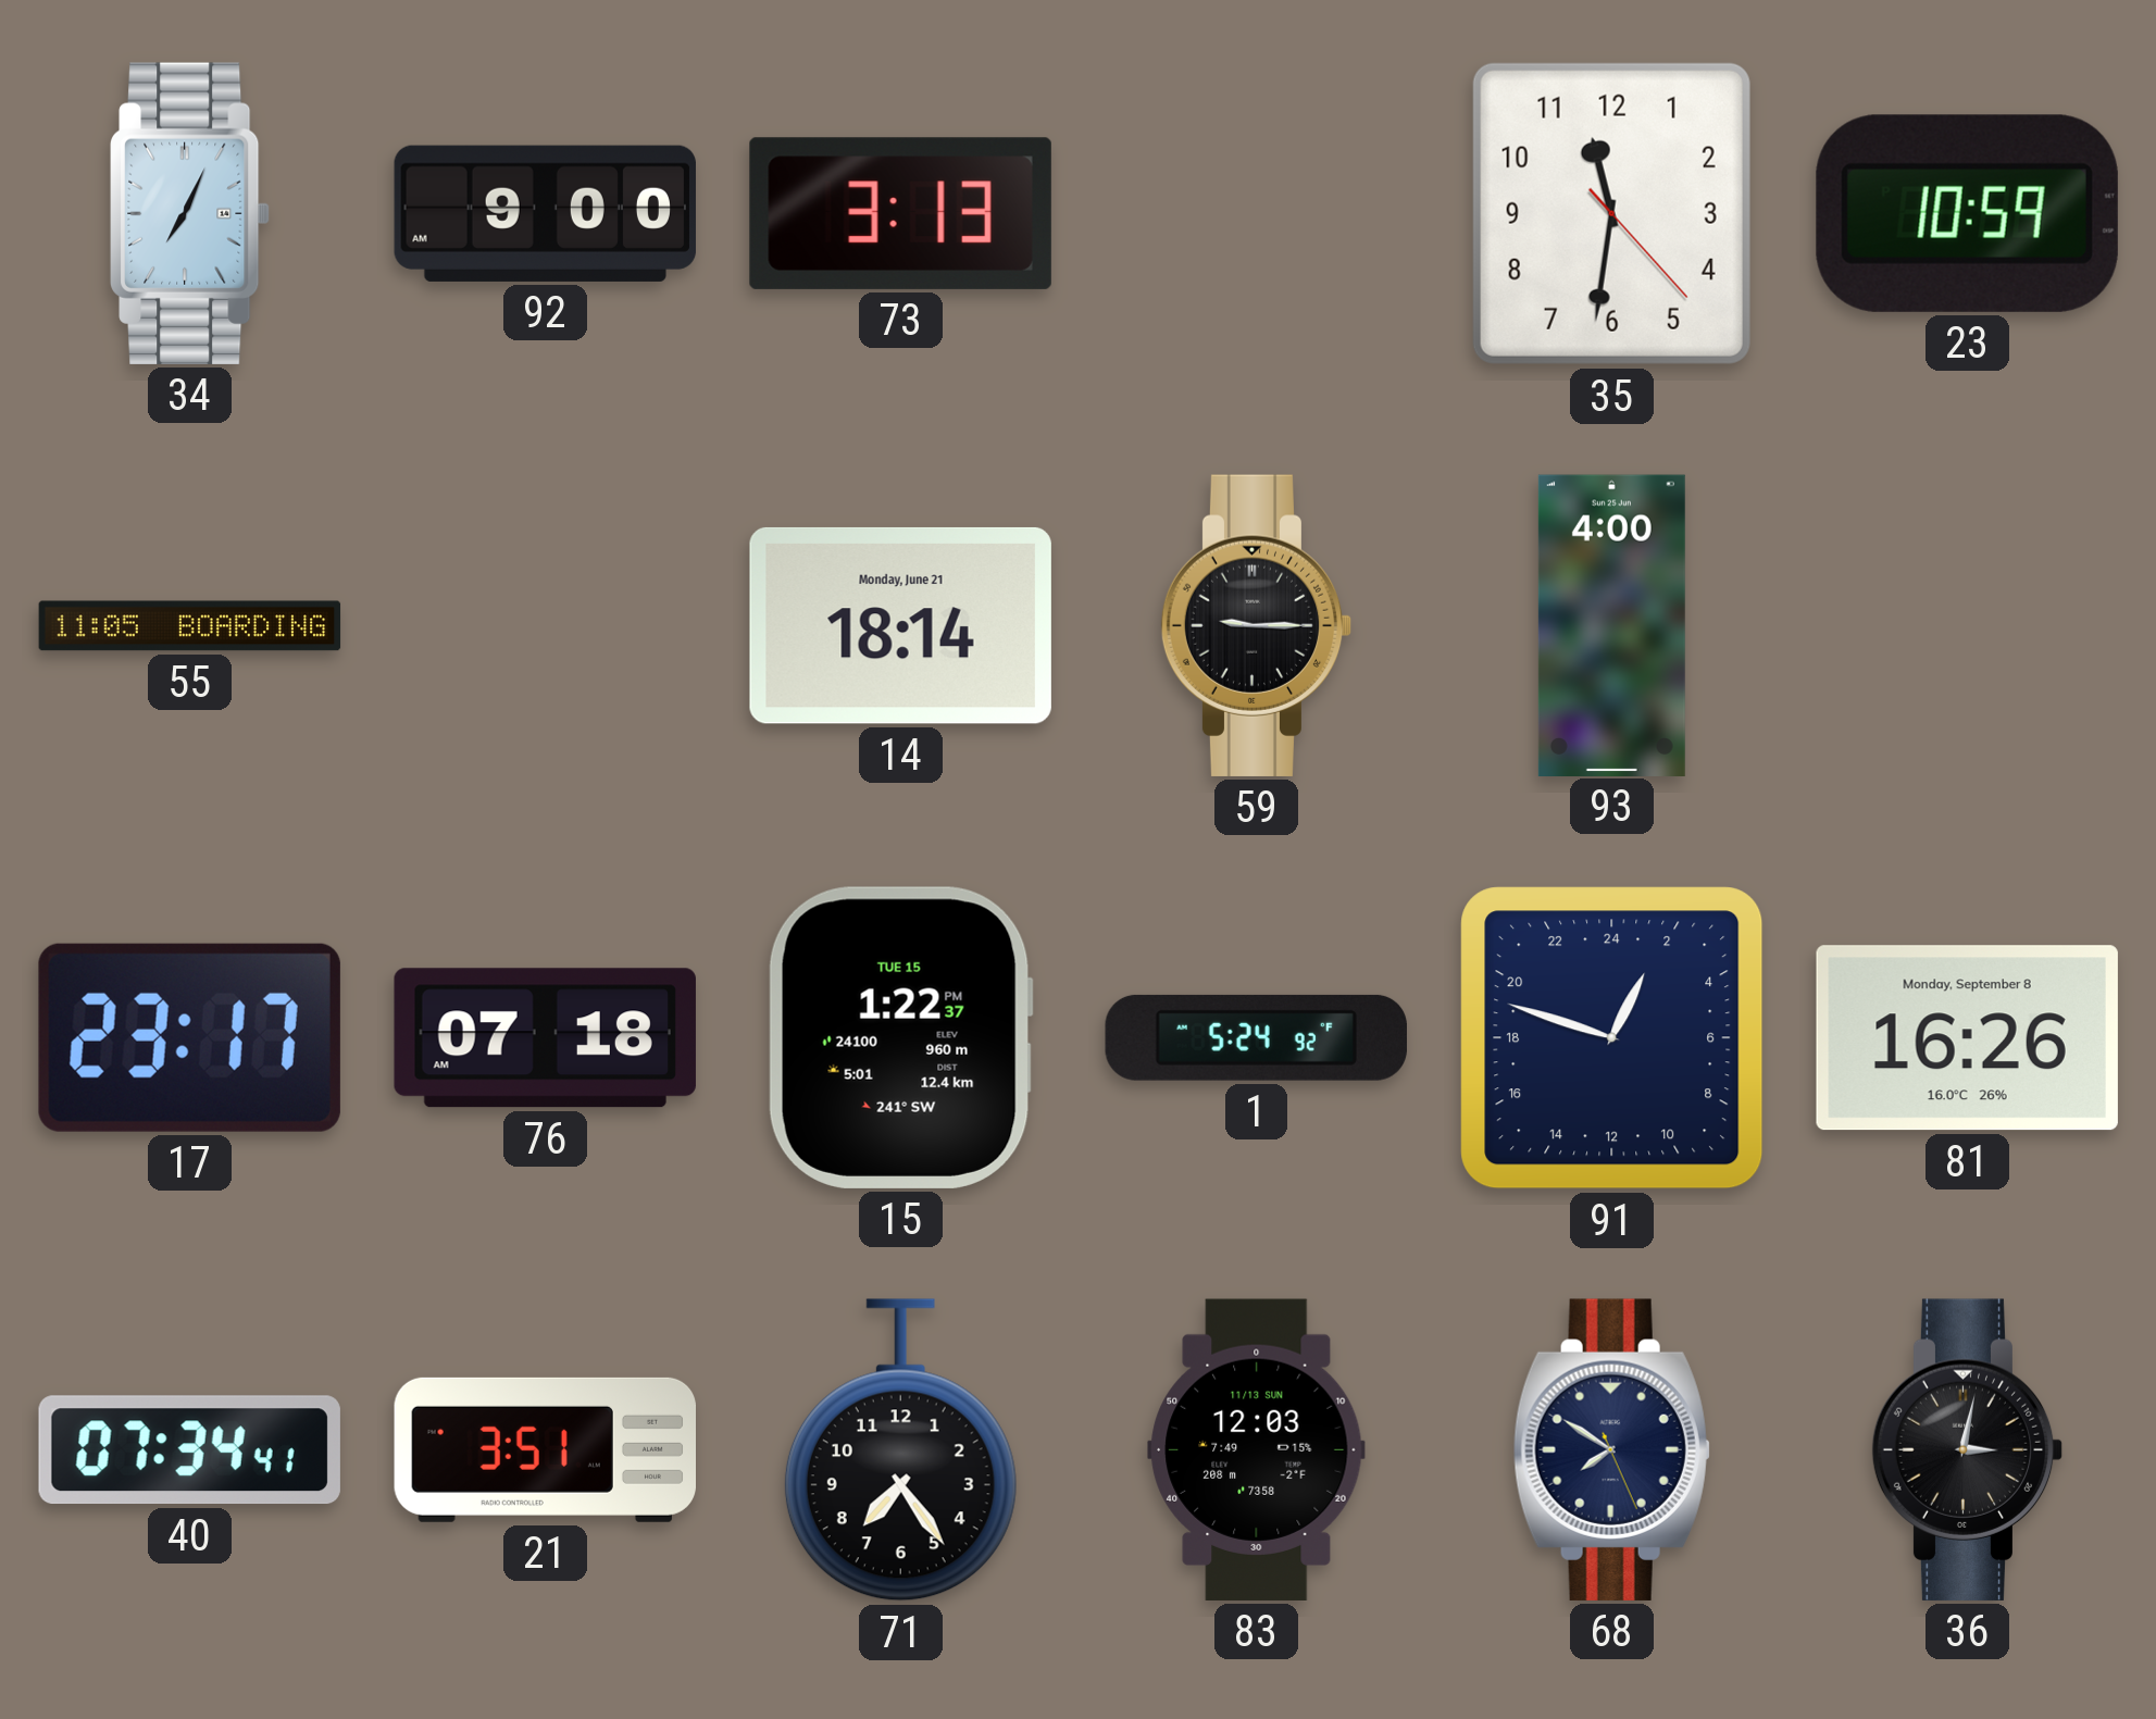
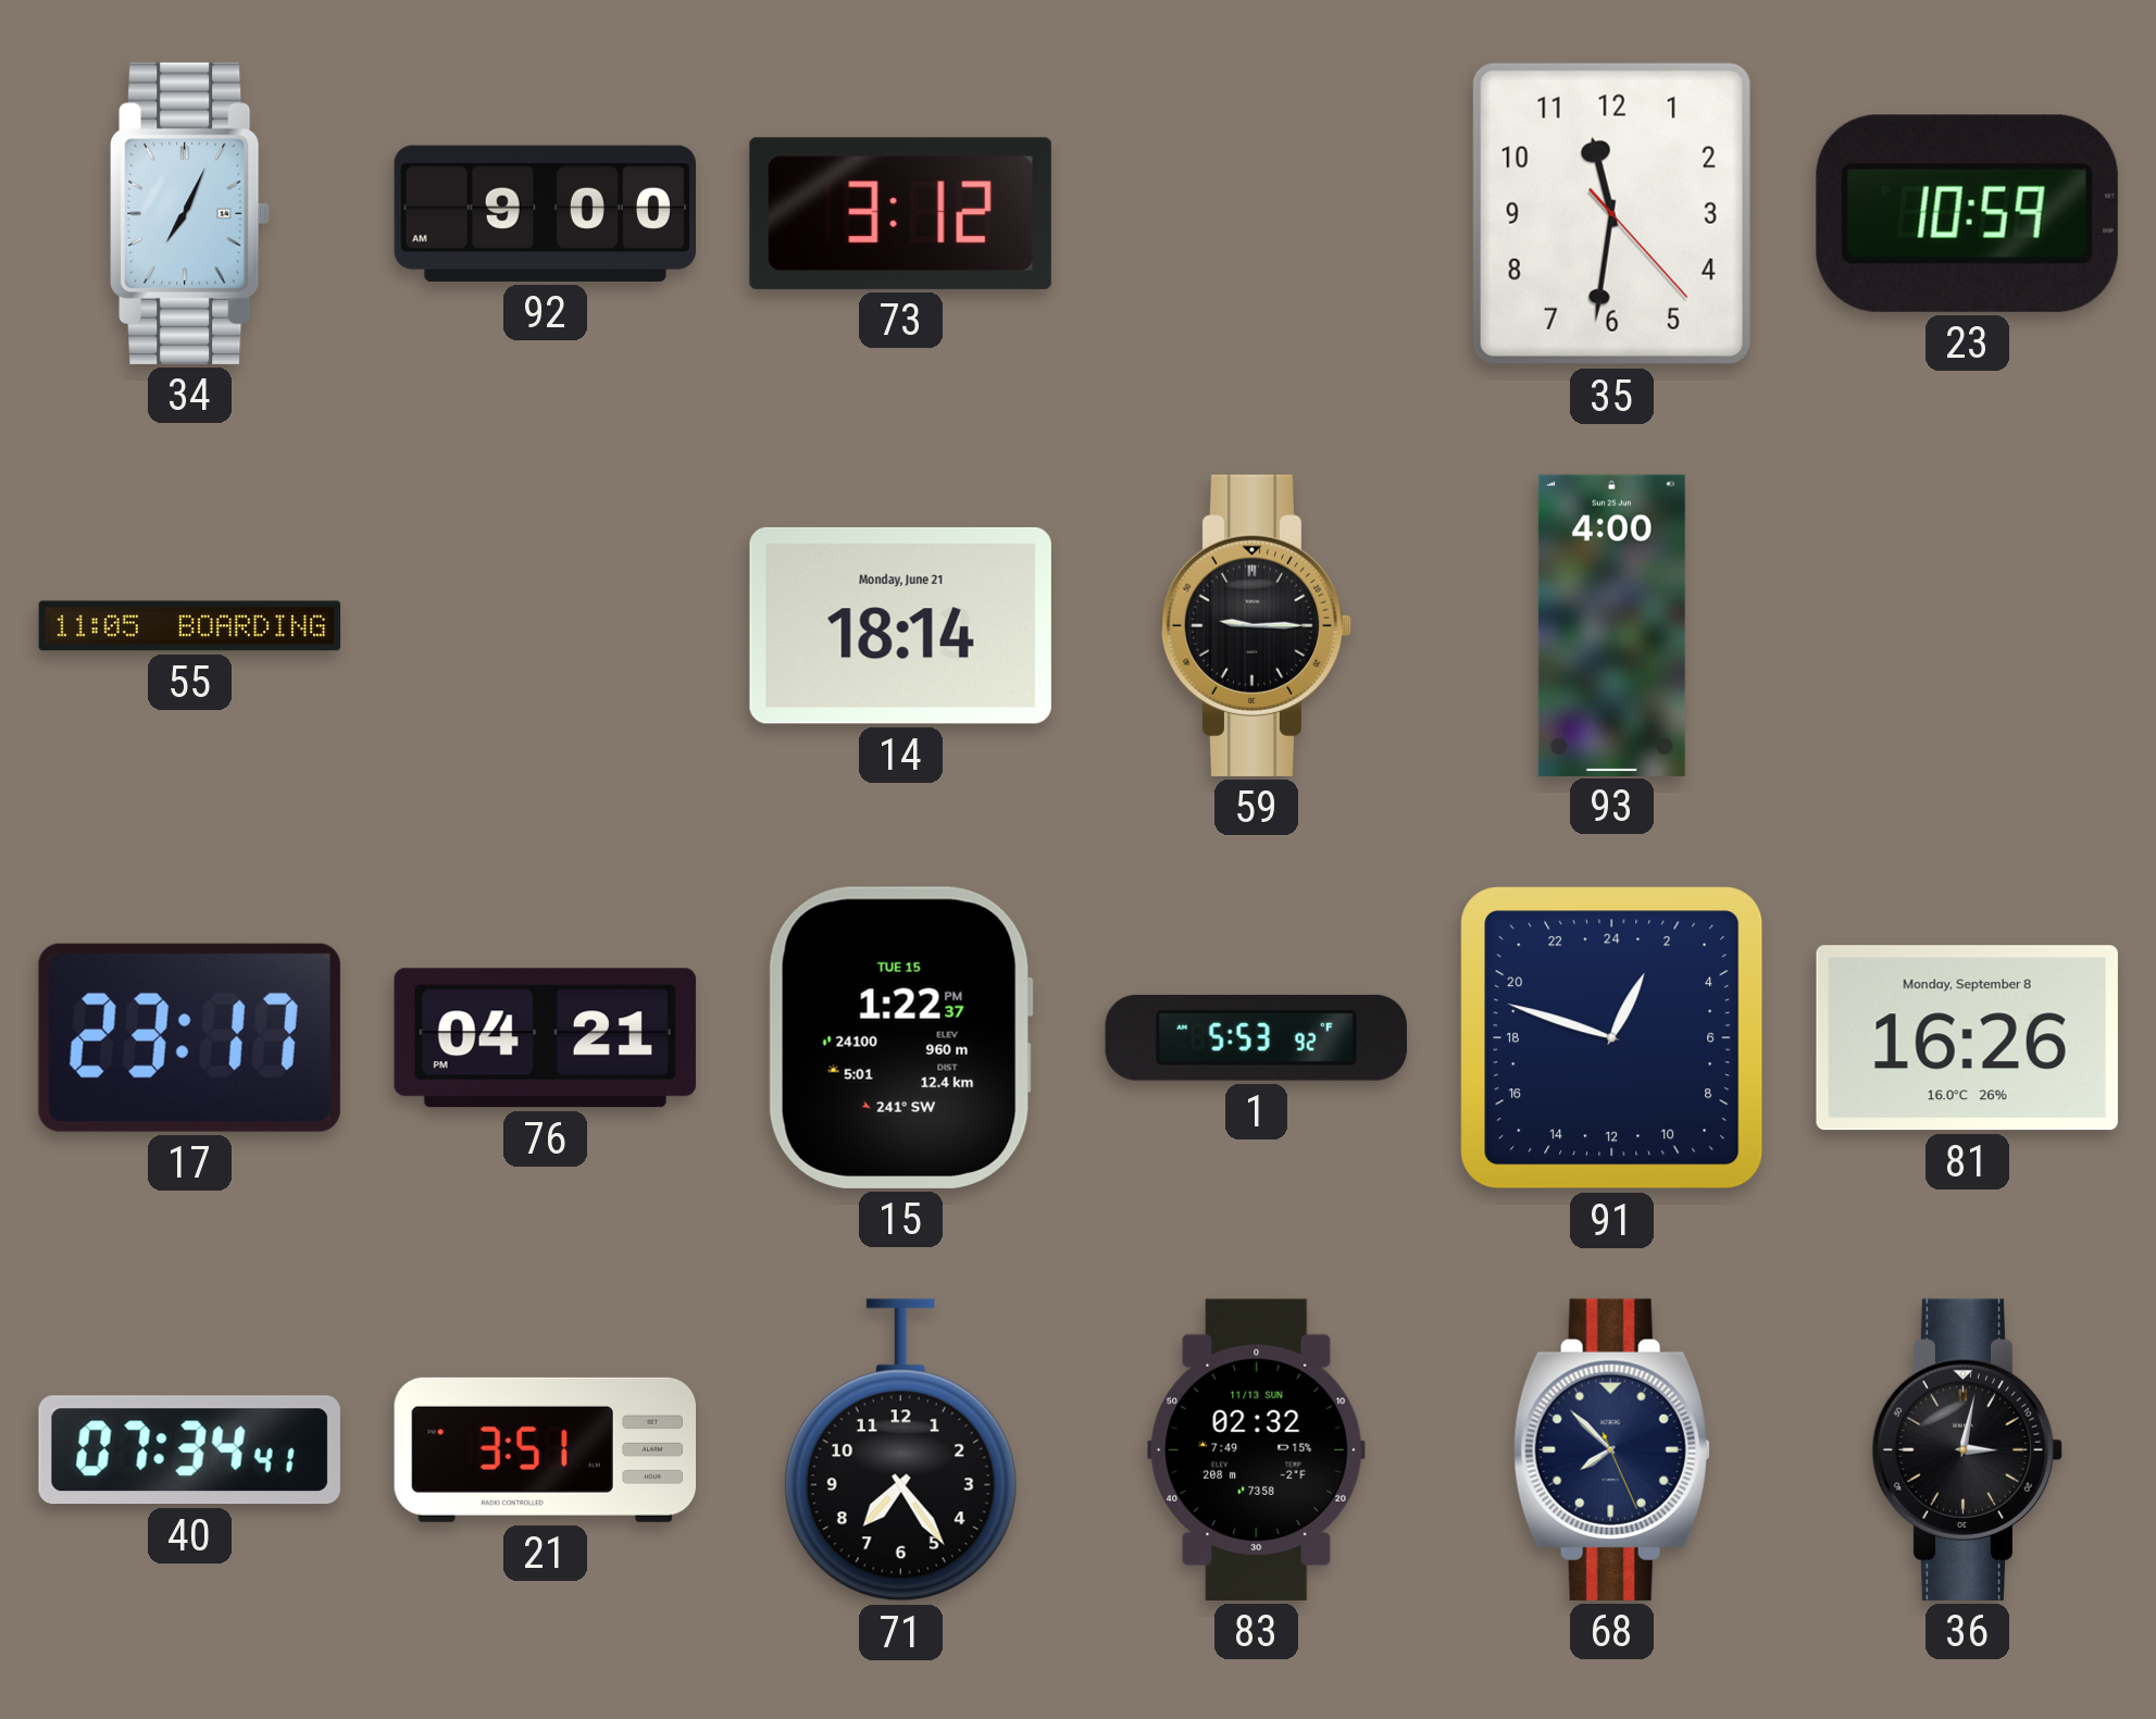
73: 3:13 -> 3:12
76: 07:18 -> 04:21
1: 5:24 -> 5:53
83: 12:03 -> 02:32
68: 7:50 -> 7:52
